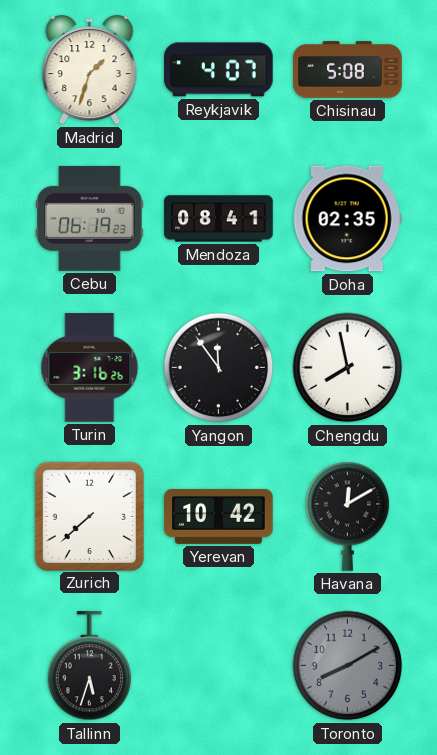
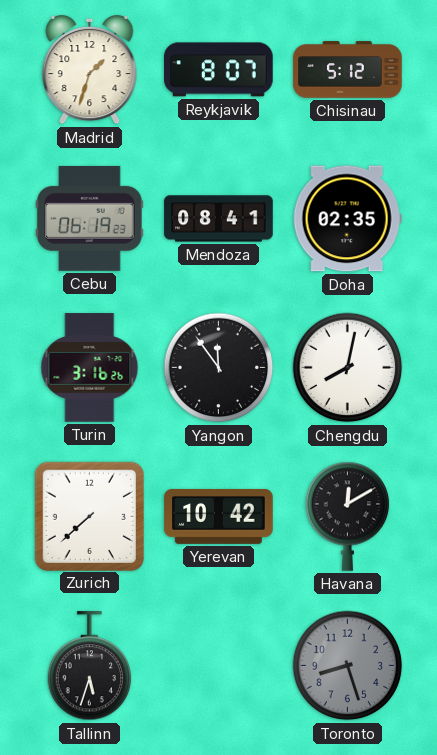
Reykjavik: 4:07 -> 8:07
Chisinau: 5:08 -> 5:12
Chengdu: 7:58 -> 8:02
Toronto: 8:10 -> 8:27
